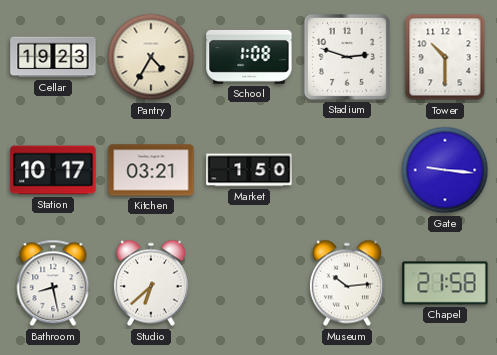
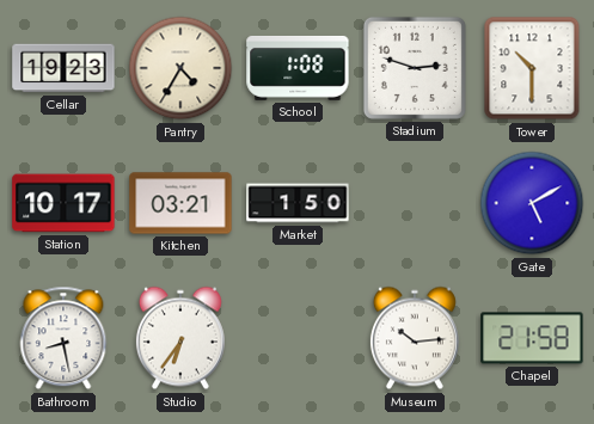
Gate: 9:16 -> 5:10
Studio: 6:38 -> 6:36
